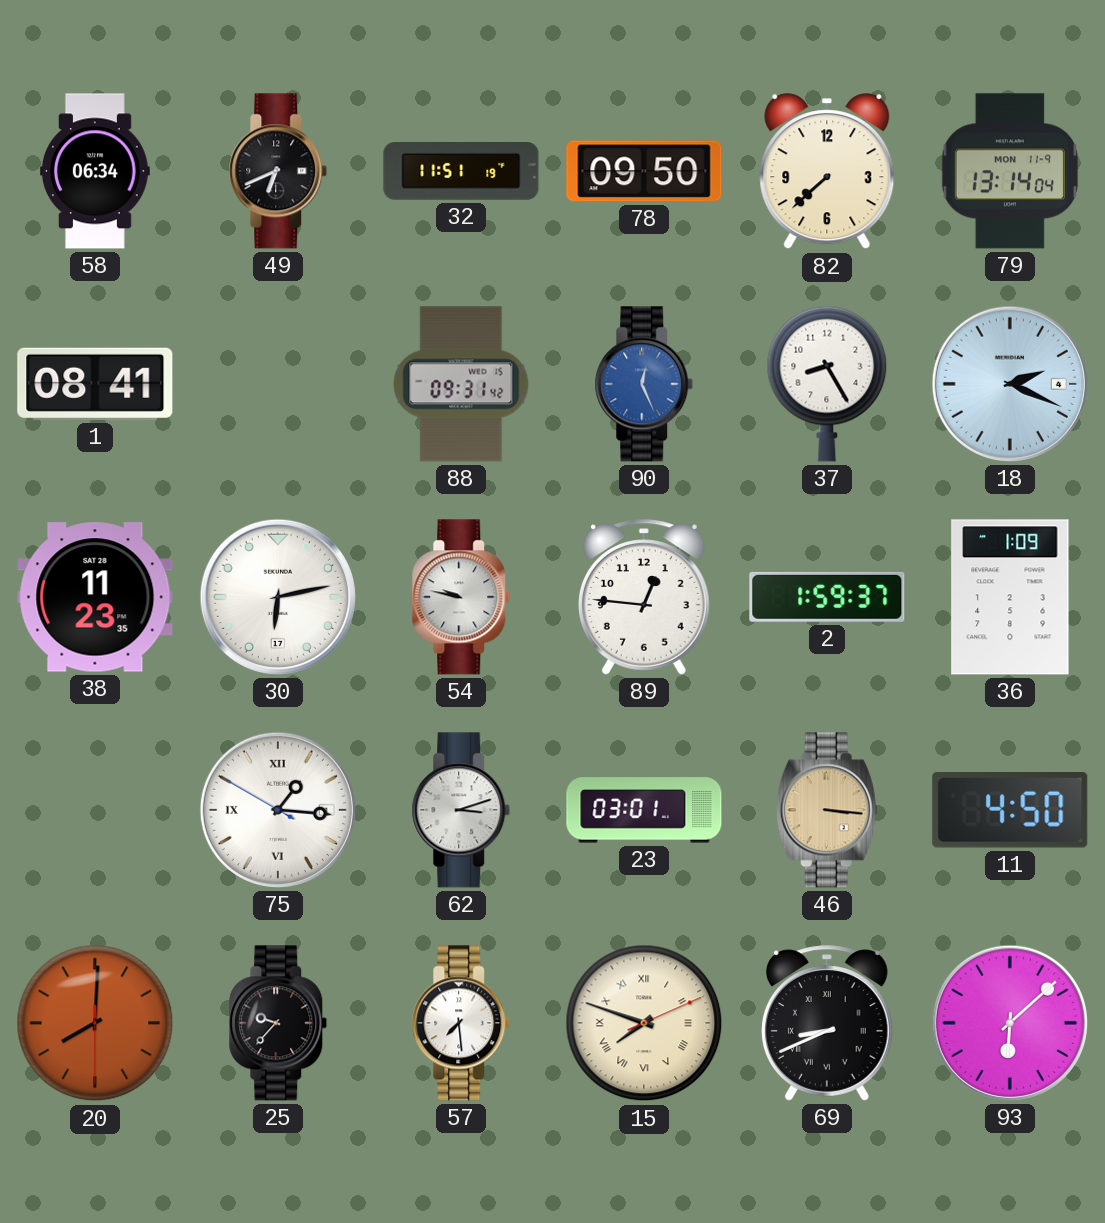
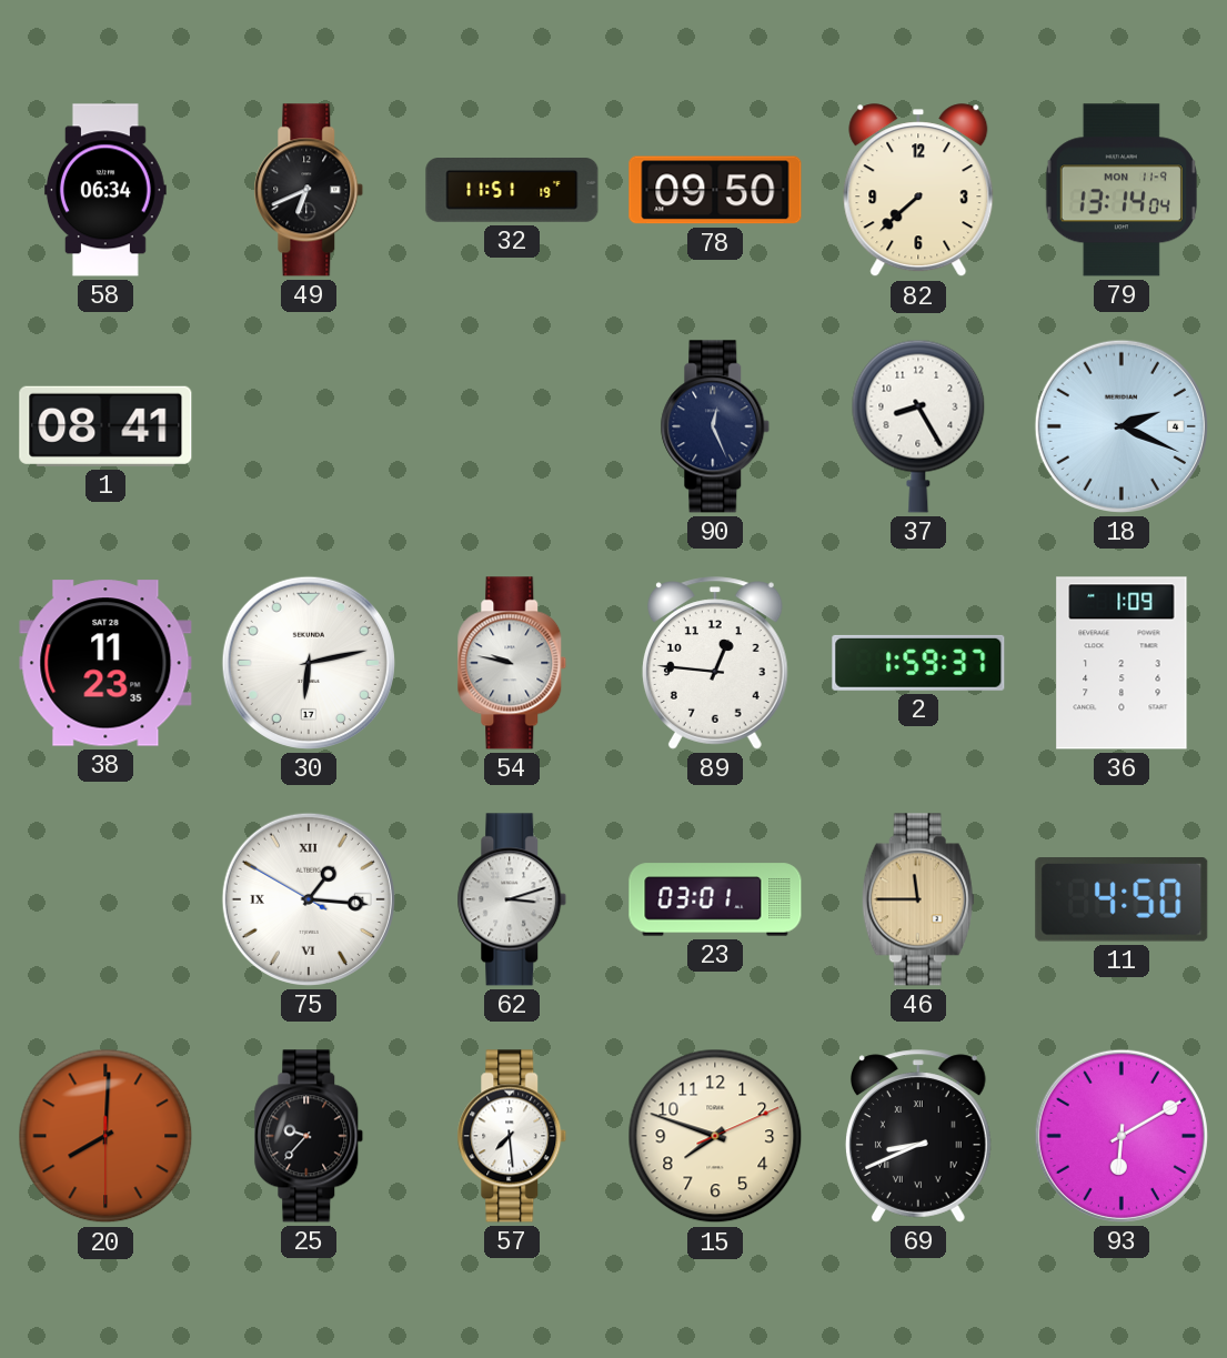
88: 09:31 -> none
90 dial: blue -> navy
46: 3:16 -> 11:45
15 numerals: Roman -> Arabic
93: 6:08 -> 6:10
